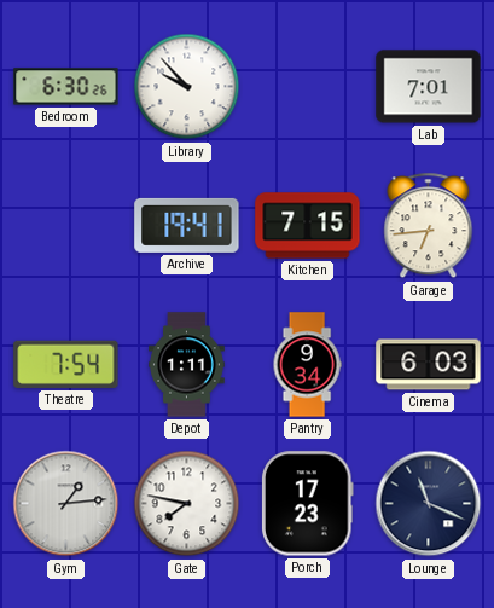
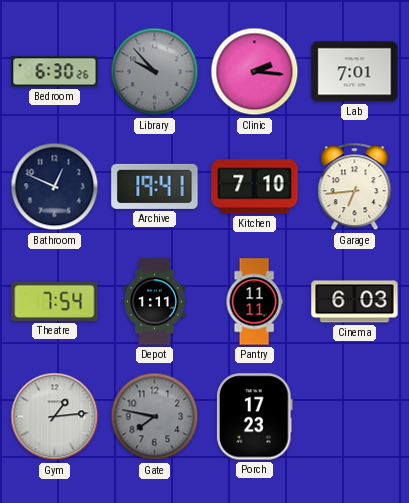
Library dial: white -> grey
Clinic: none -> 2:16
Bathroom: none -> 12:49
Kitchen: 7:15 -> 7:10
Pantry: 9:34 -> 11:11
Gate dial: white -> grey
Lounge: 11:19 -> none
